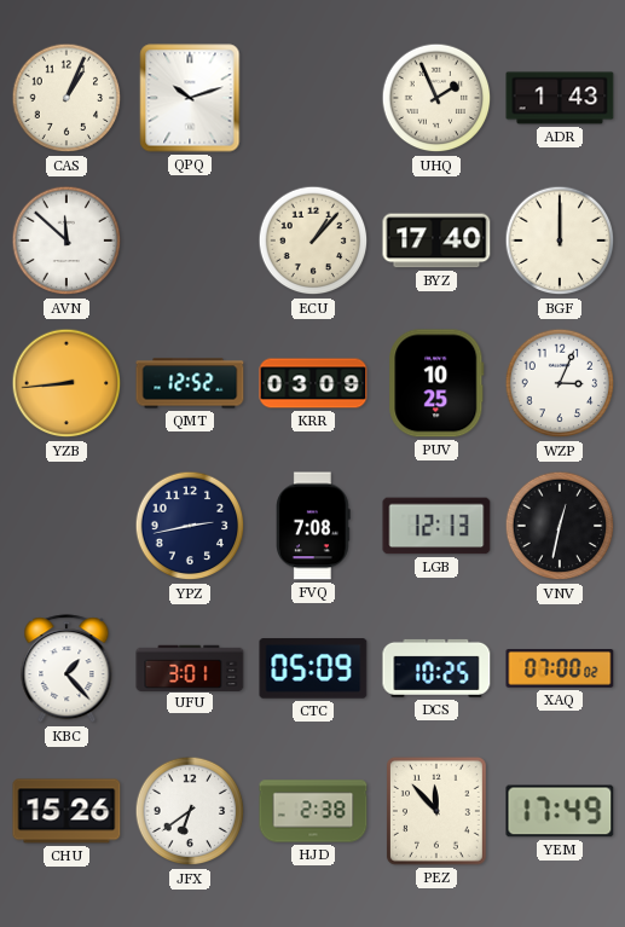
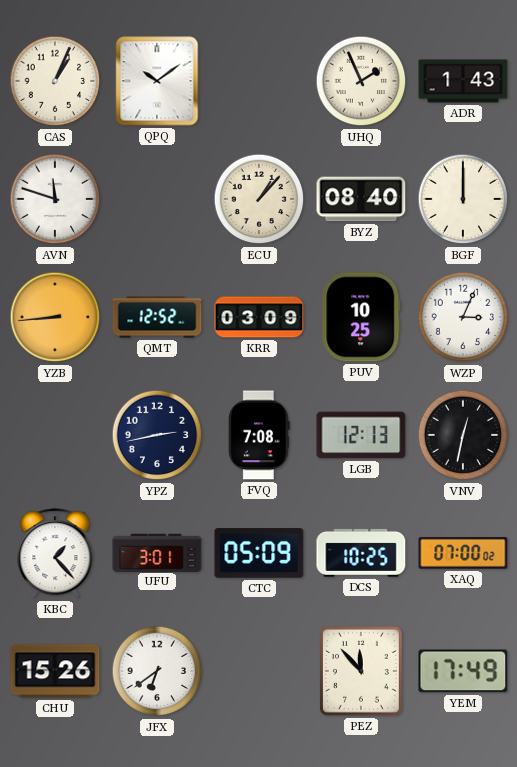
QPQ: 10:12 -> 10:09
AVN: 11:52 -> 11:48
BYZ: 17:40 -> 08:40
HJD: 2:38 -> none
